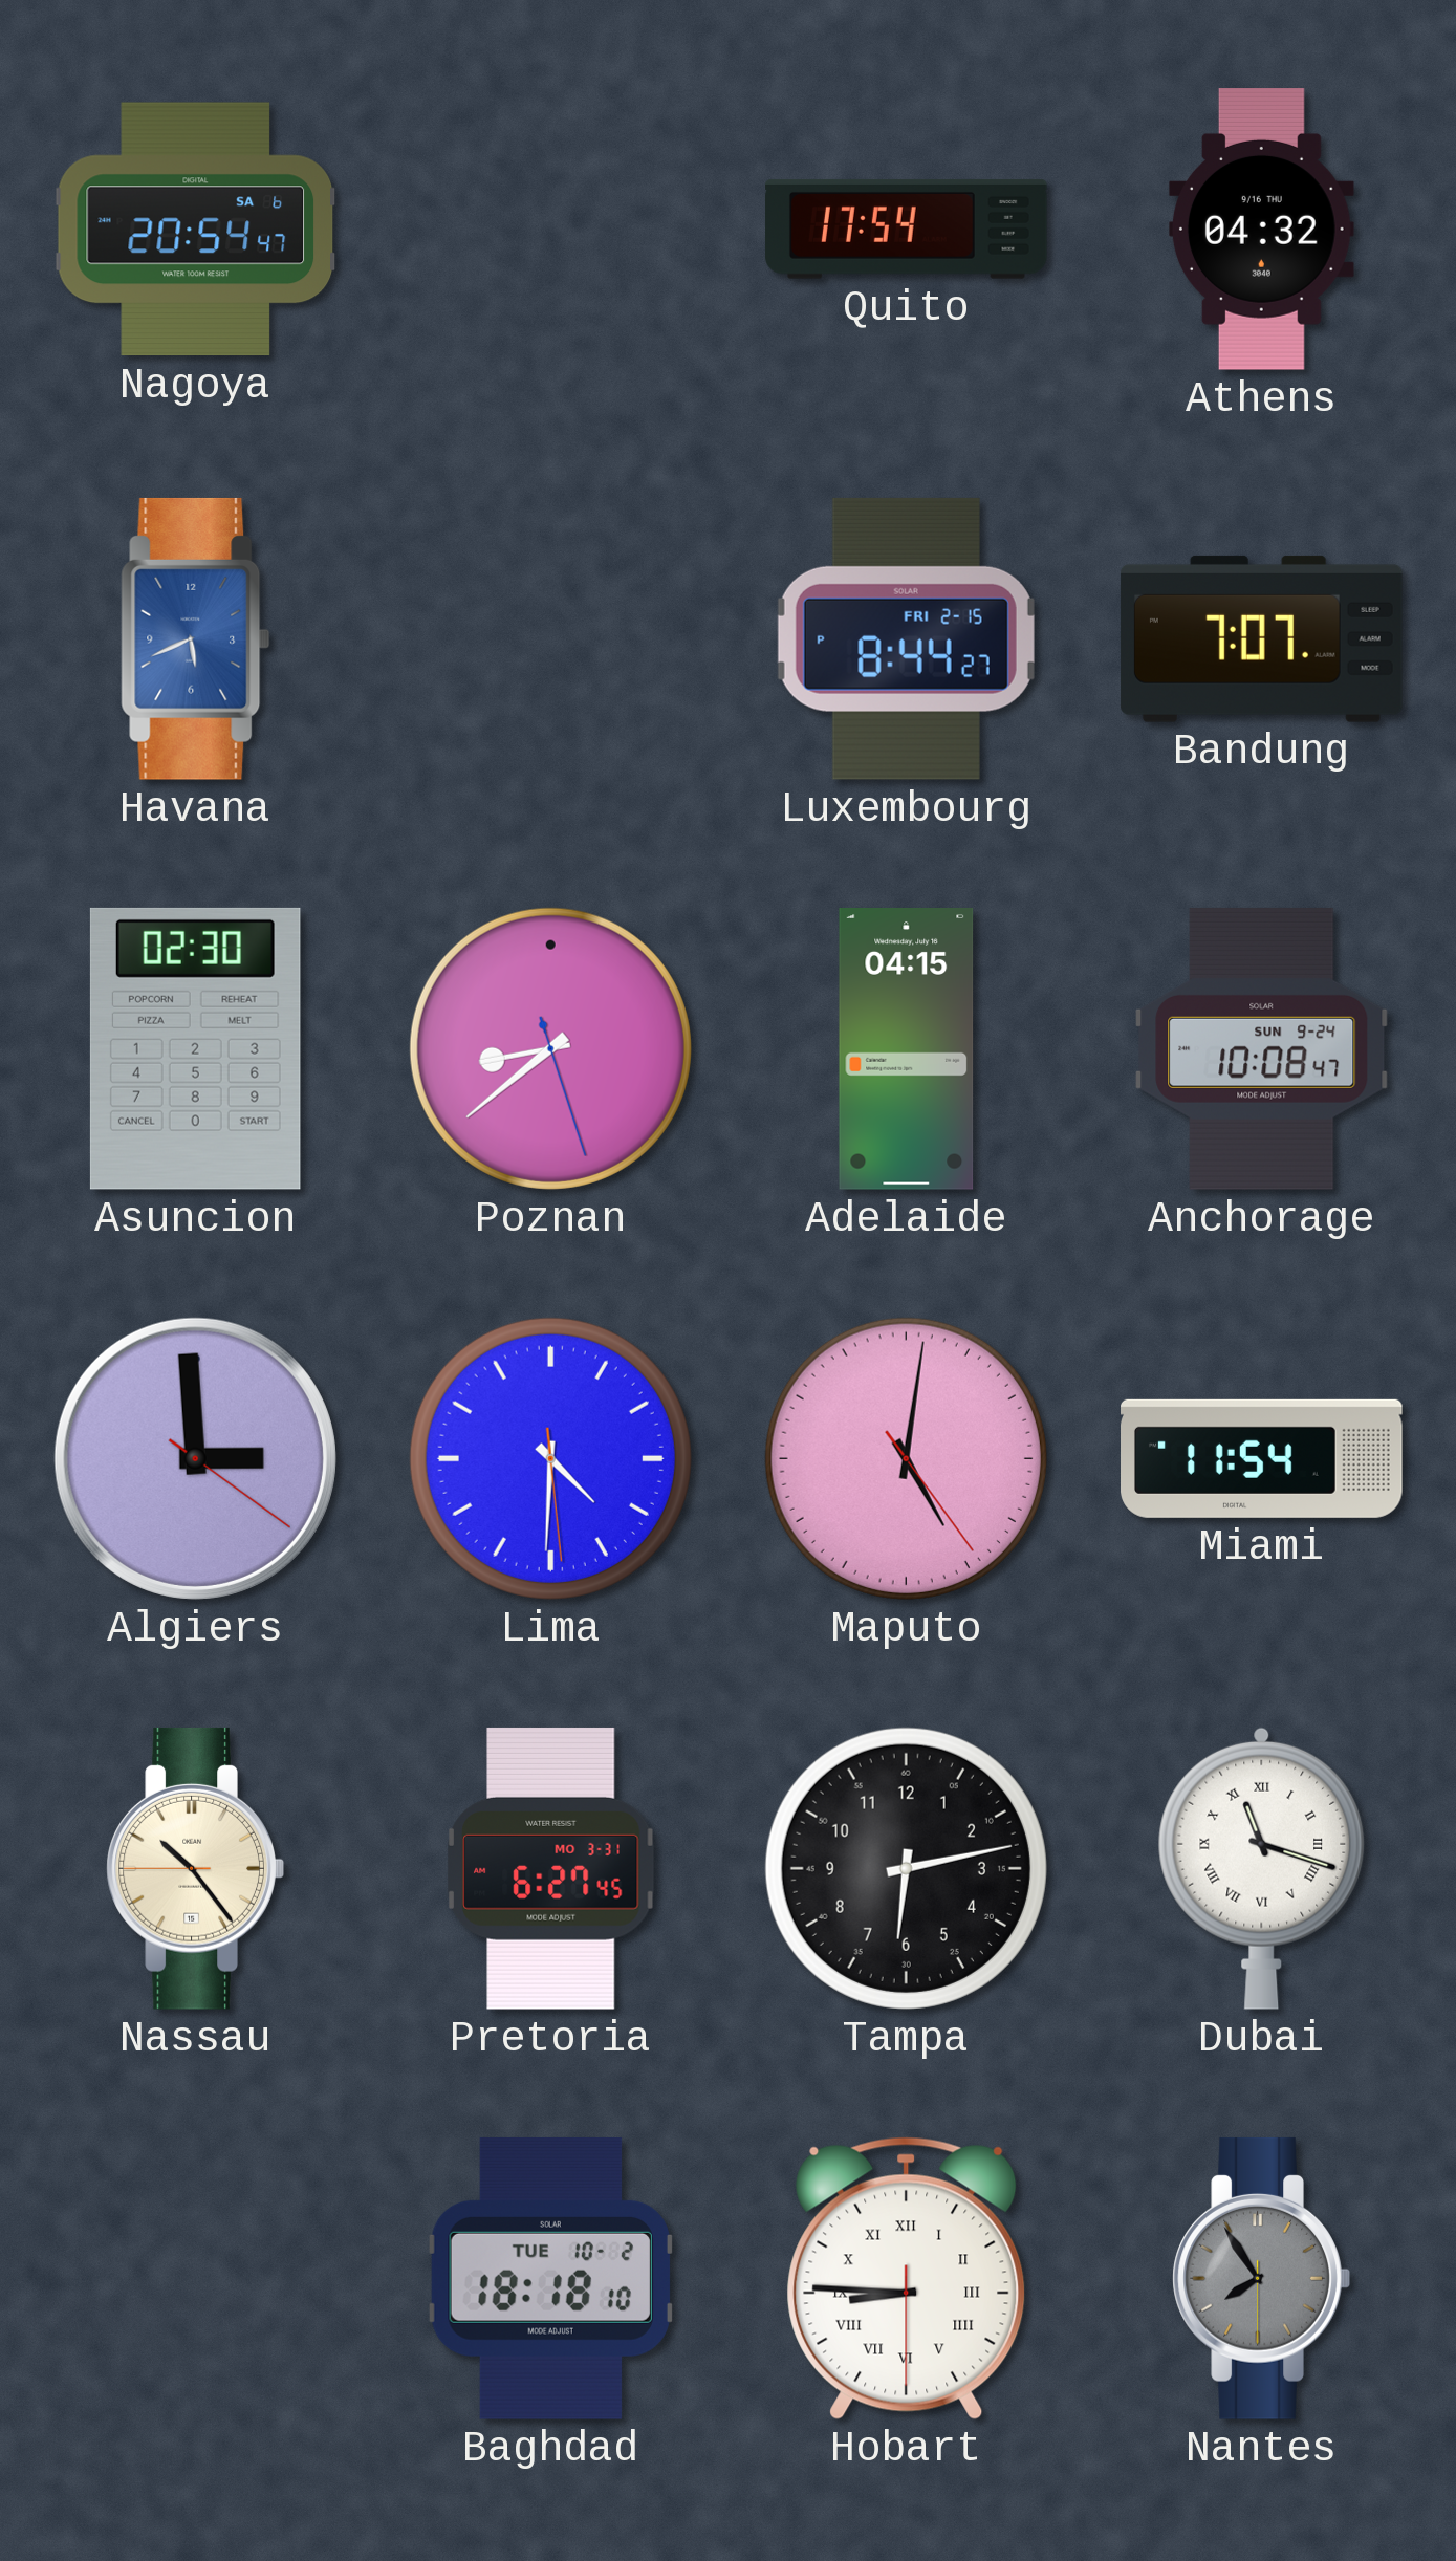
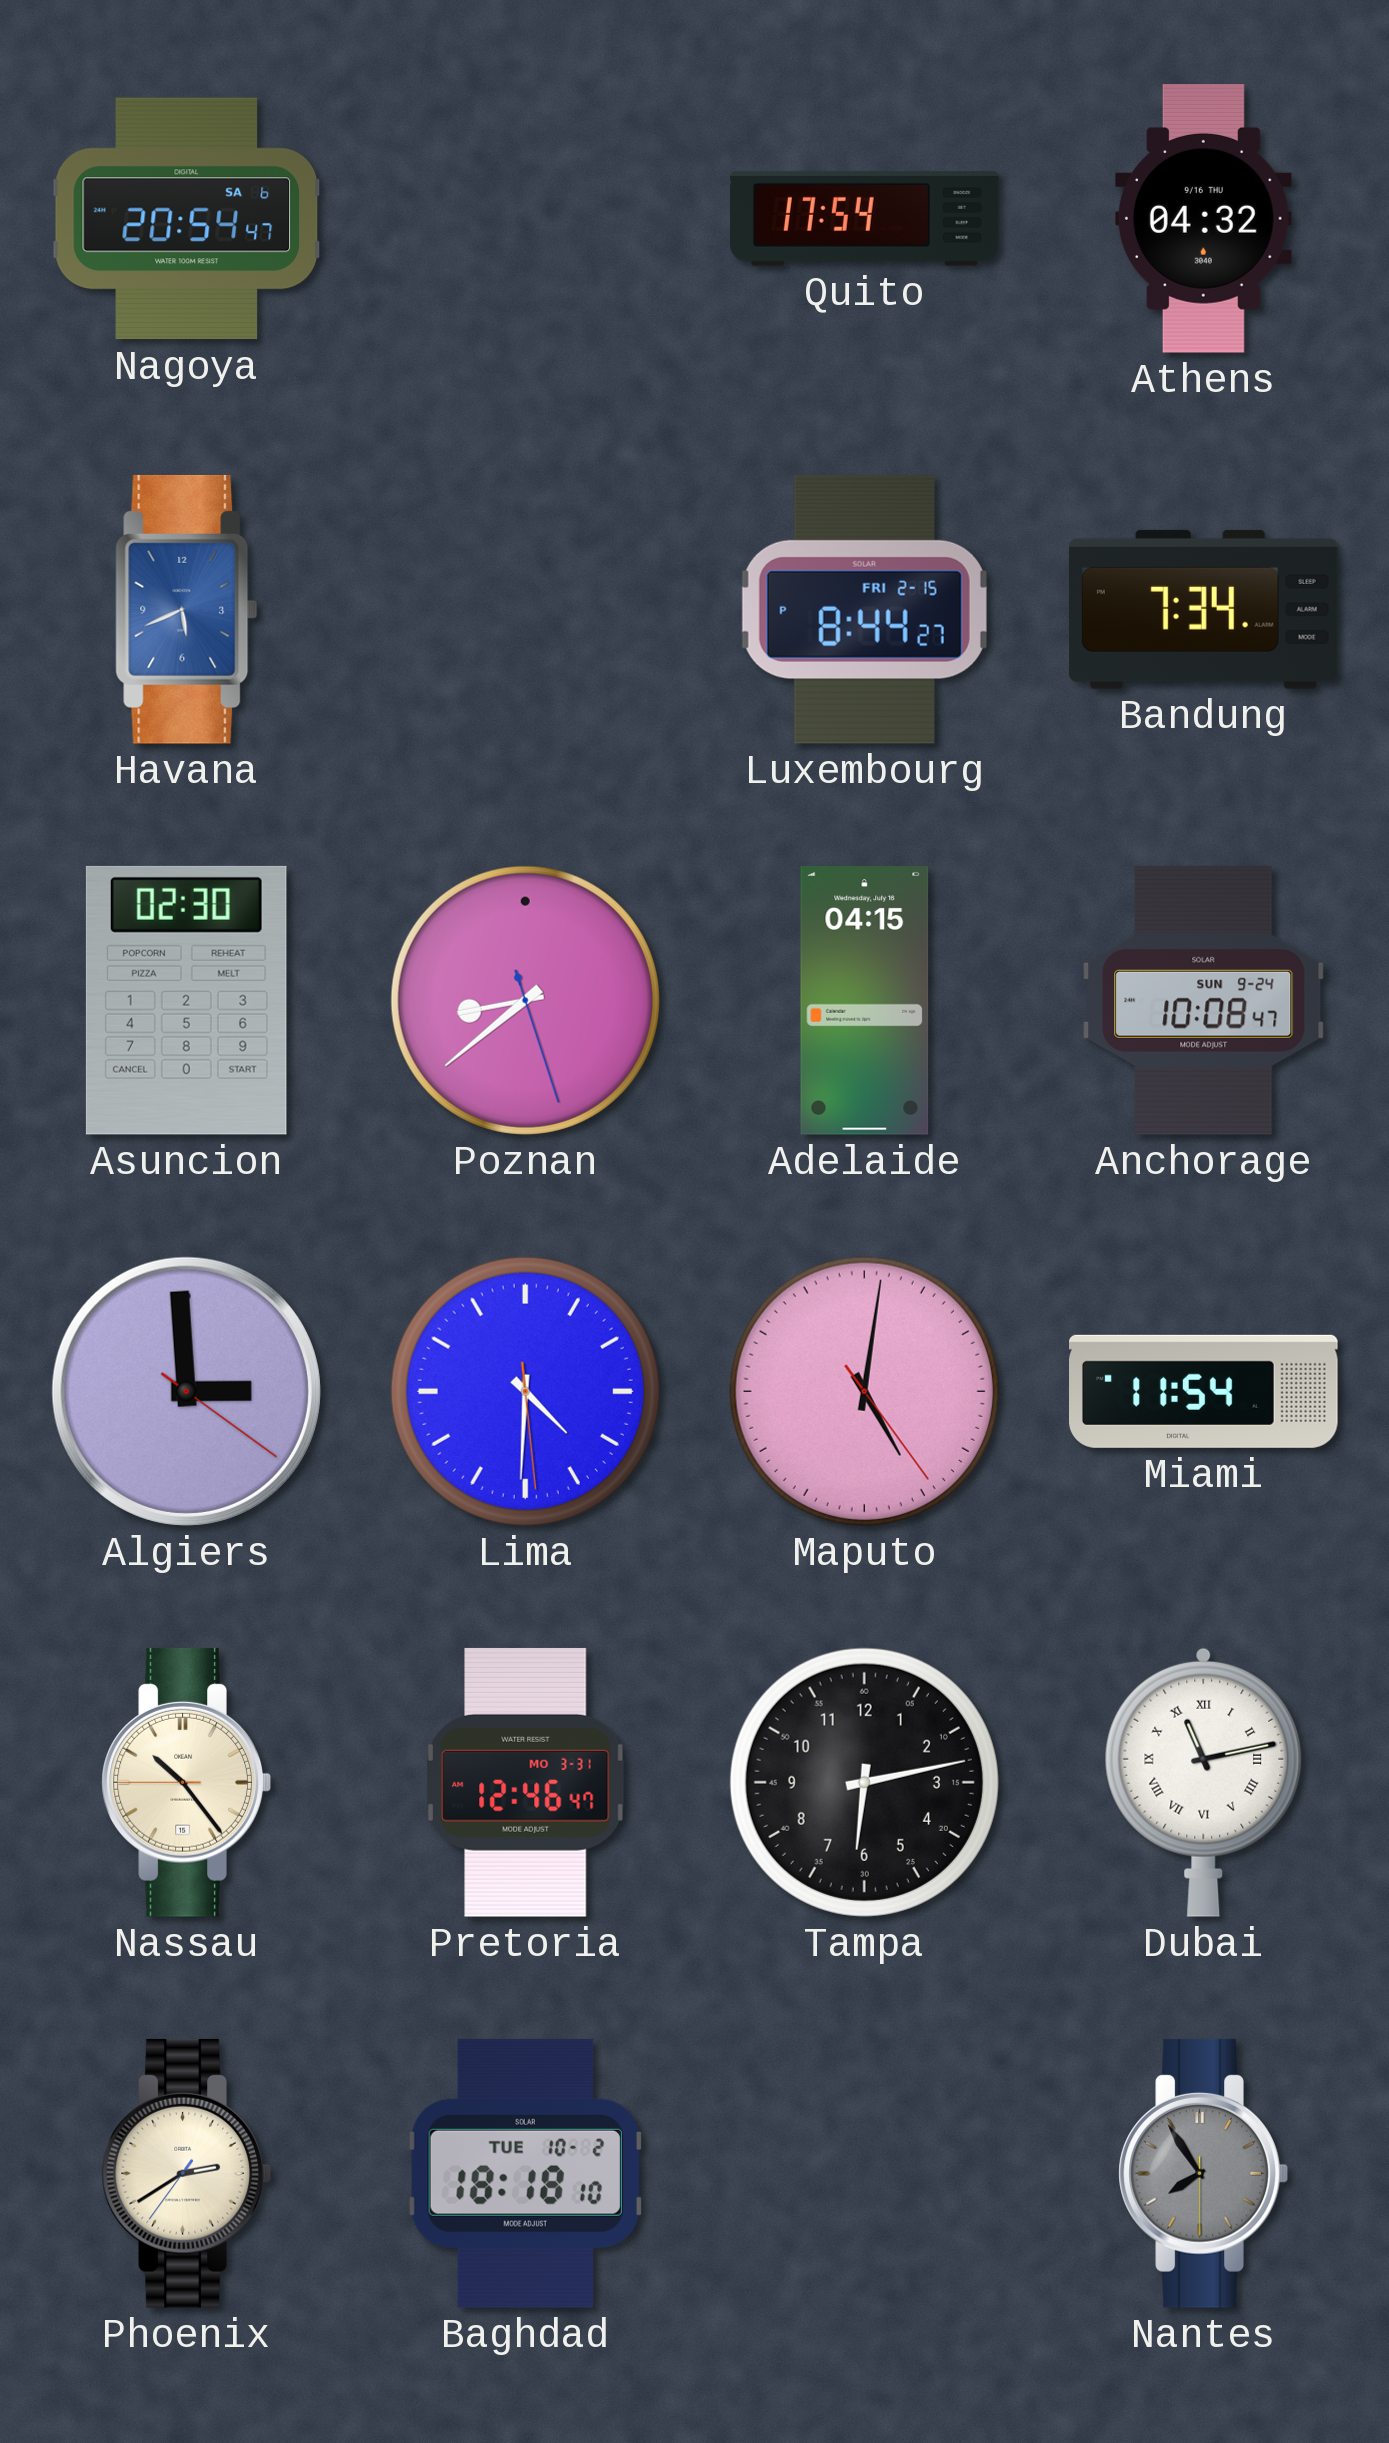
Bandung: 7:07 -> 7:34
Pretoria: 6:27 -> 12:46
Dubai: 11:18 -> 11:13
Phoenix: none -> 2:39
Hobart: 8:45 -> none
